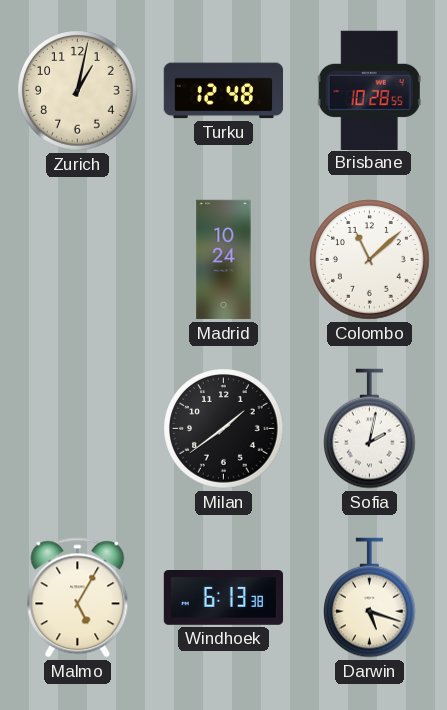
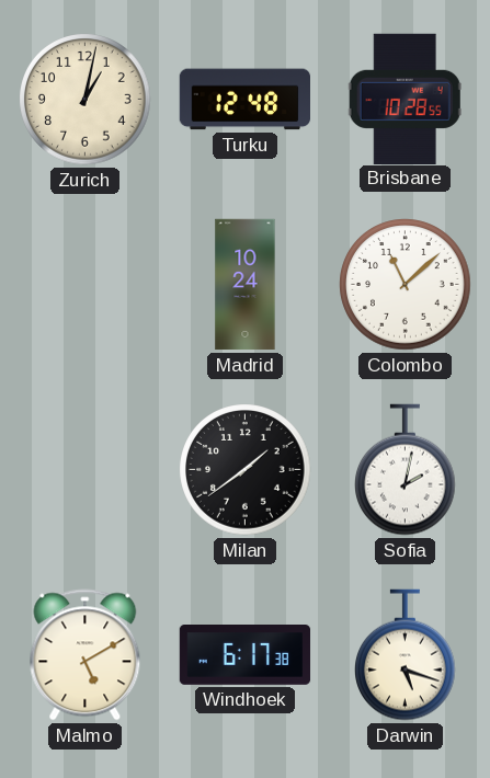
Malmo: 5:05 -> 5:10
Windhoek: 6:13 -> 6:17
